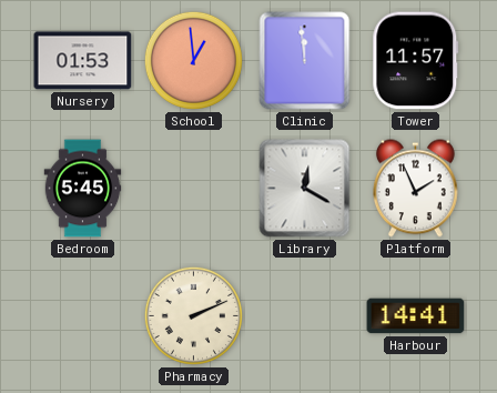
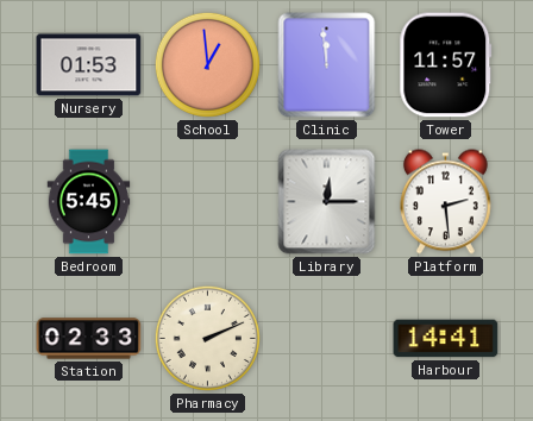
Library: 12:20 -> 12:15
Platform: 1:56 -> 2:29
Station: none -> 02:33
